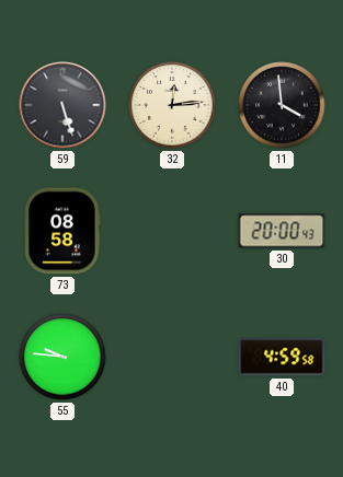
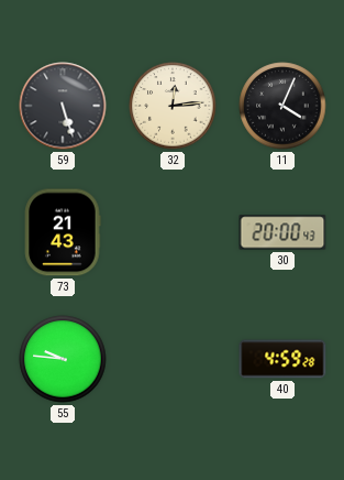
11: 3:59 -> 4:04
73: 08:58 -> 21:43
40: 4:59:58 -> 4:59:28
